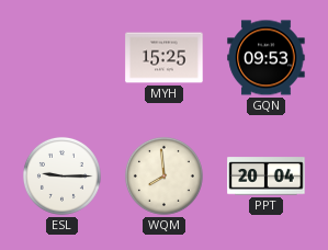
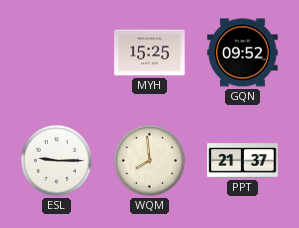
GQN: 09:53 -> 09:52
PPT: 20:04 -> 21:37
